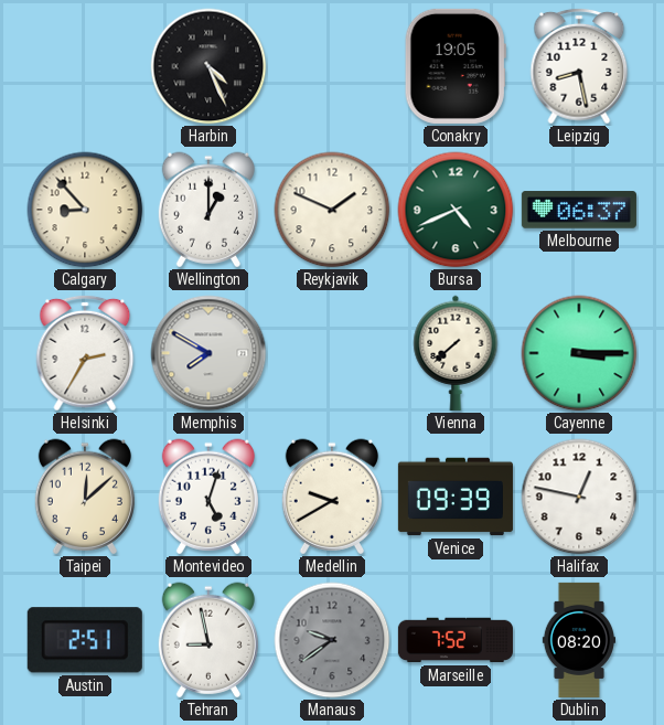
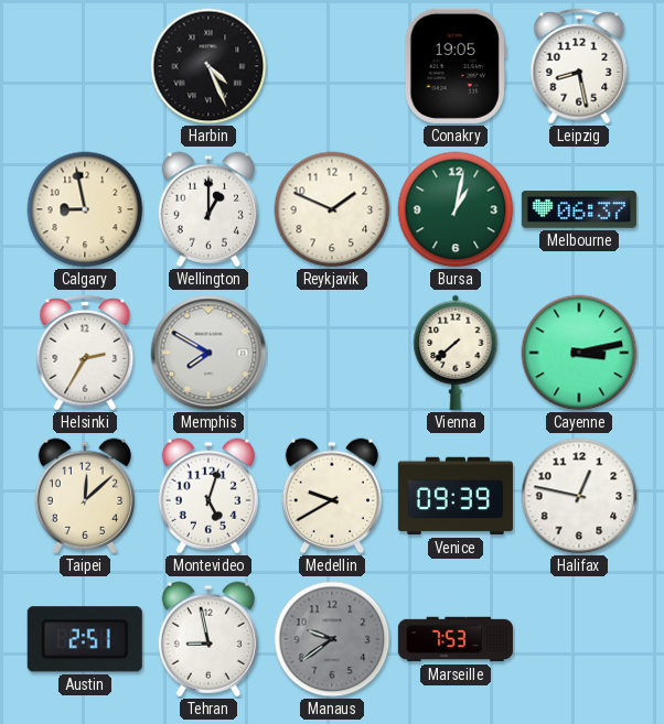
Calgary: 8:53 -> 8:58
Bursa: 4:41 -> 1:02
Cayenne: 3:15 -> 3:13
Marseille: 7:52 -> 7:53
Dublin: 08:20 -> none
